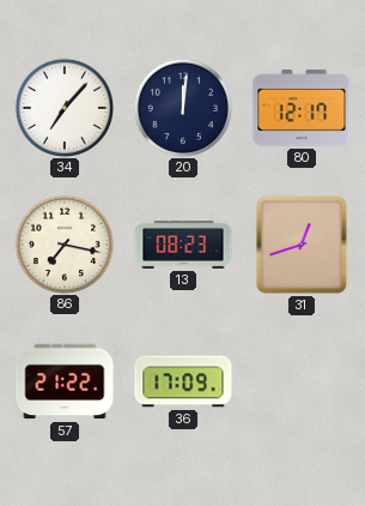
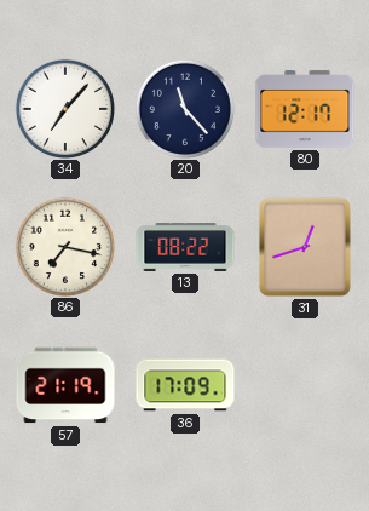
20: 12:01 -> 11:23
13: 08:23 -> 08:22
57: 21:22 -> 21:19
